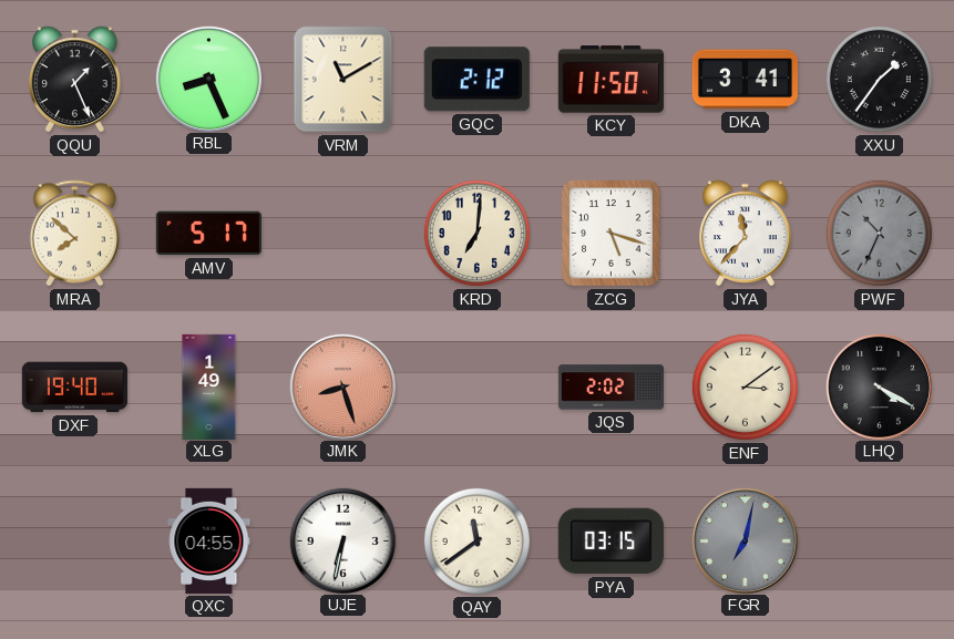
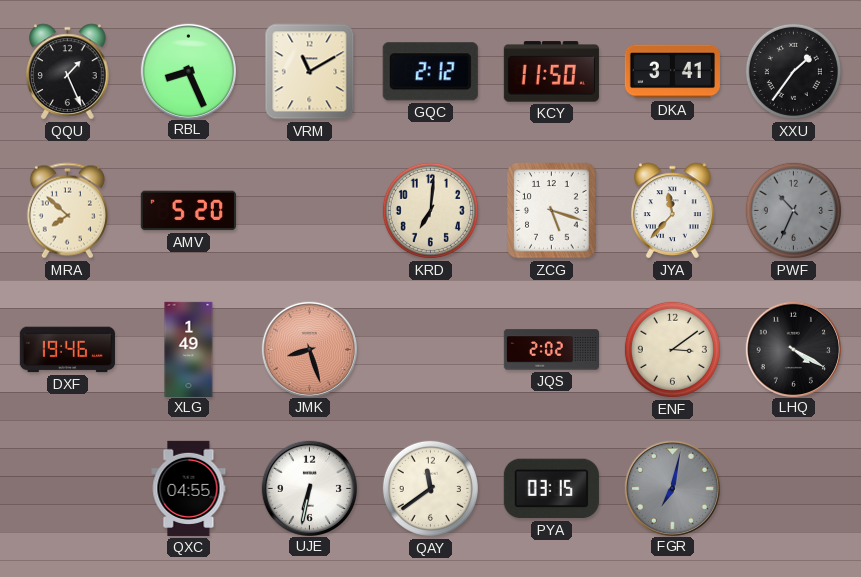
AMV: 5:17 -> 5:20
DXF: 19:40 -> 19:46
